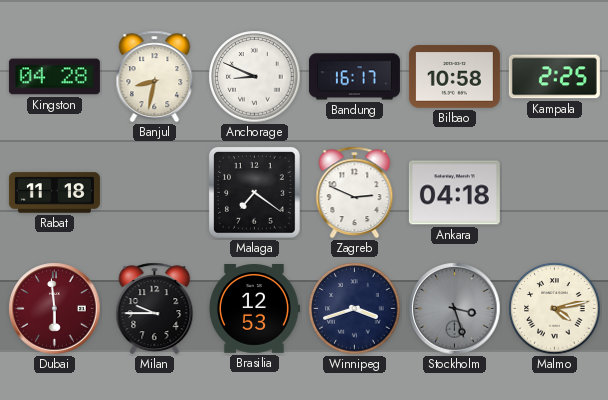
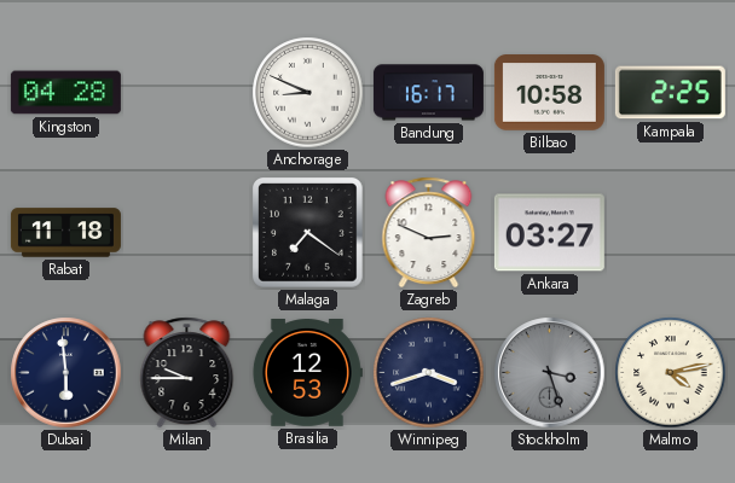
Banjul: 8:32 -> none
Ankara: 04:18 -> 03:27
Dubai dial: burgundy -> navy
